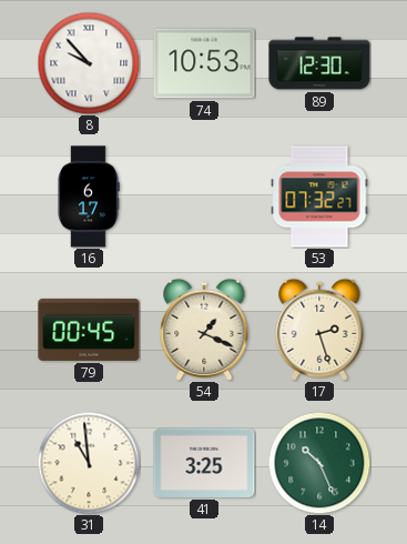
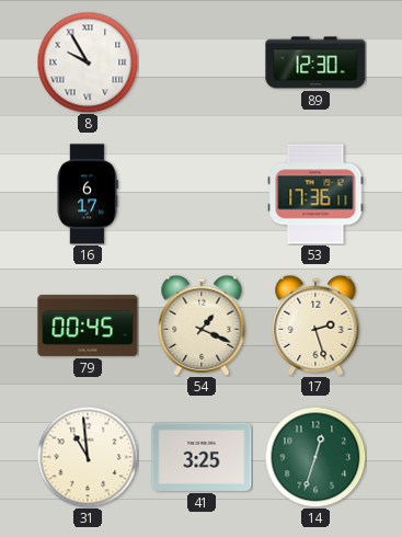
8: 9:53 -> 9:55
74: 10:53 -> none
53: 07:32 -> 17:36
14: 10:26 -> 12:33
